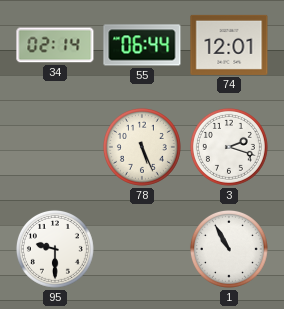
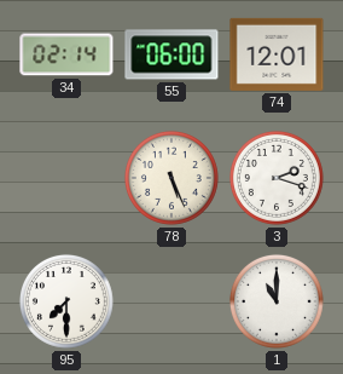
55: 06:44 -> 06:00
95: 9:30 -> 7:30
1: 10:55 -> 11:00
